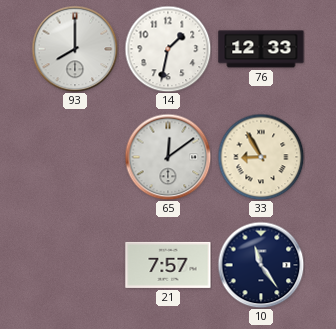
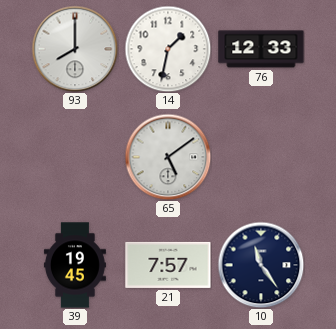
65: 12:09 -> 5:09
33: 8:55 -> none
39: none -> 19:45
